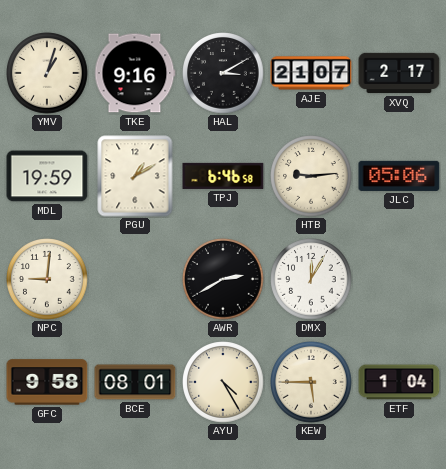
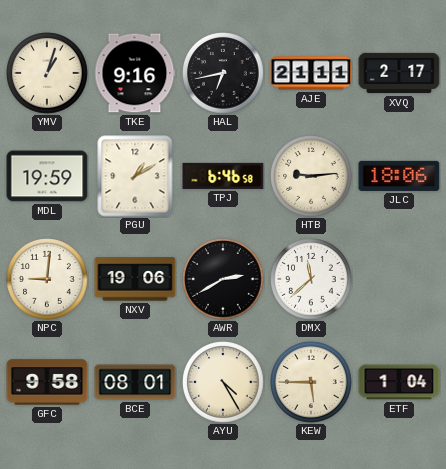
HAL: 3:10 -> 6:43
AJE: 21:07 -> 21:11
JLC: 05:06 -> 18:06
NXV: none -> 19:06
DMX: 12:05 -> 11:38
